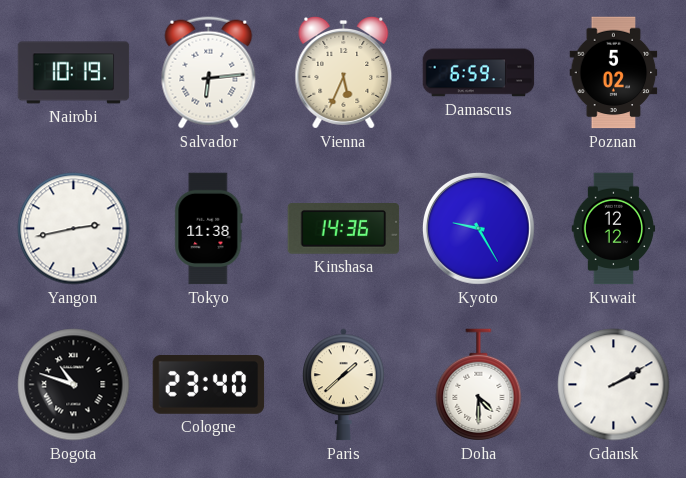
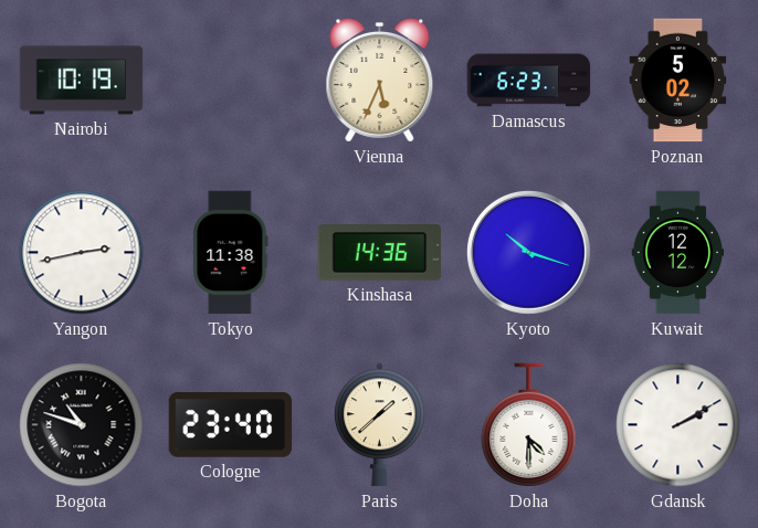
Salvador: 6:14 -> none
Damascus: 6:59 -> 6:23
Kyoto: 9:25 -> 10:18
